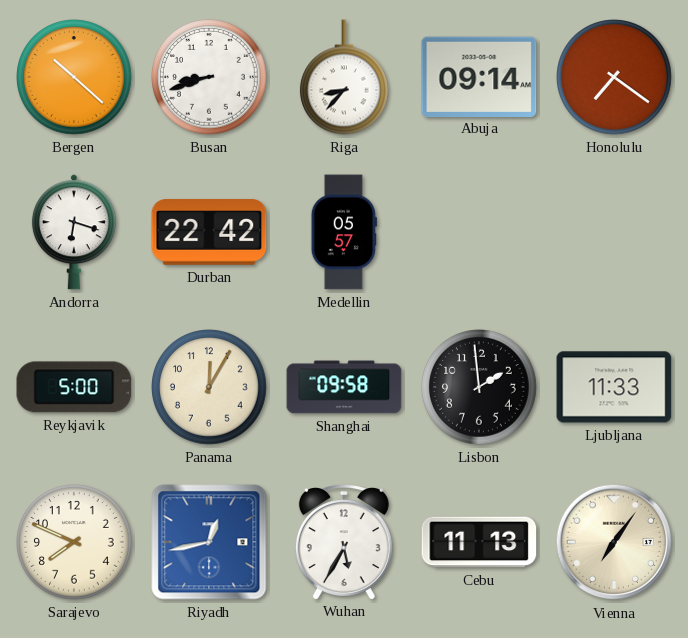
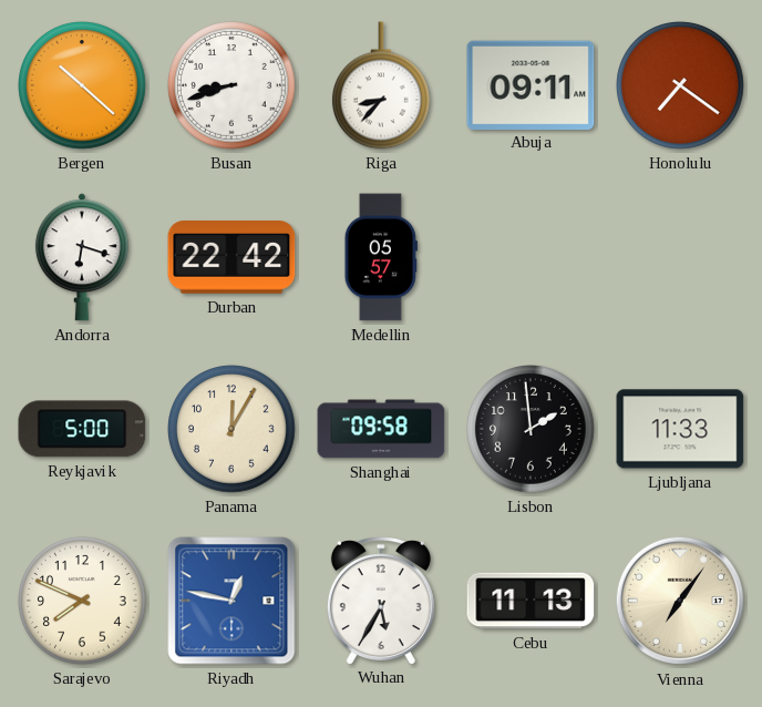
Abuja: 09:14 -> 09:11
Riyadh: 12:43 -> 12:47
